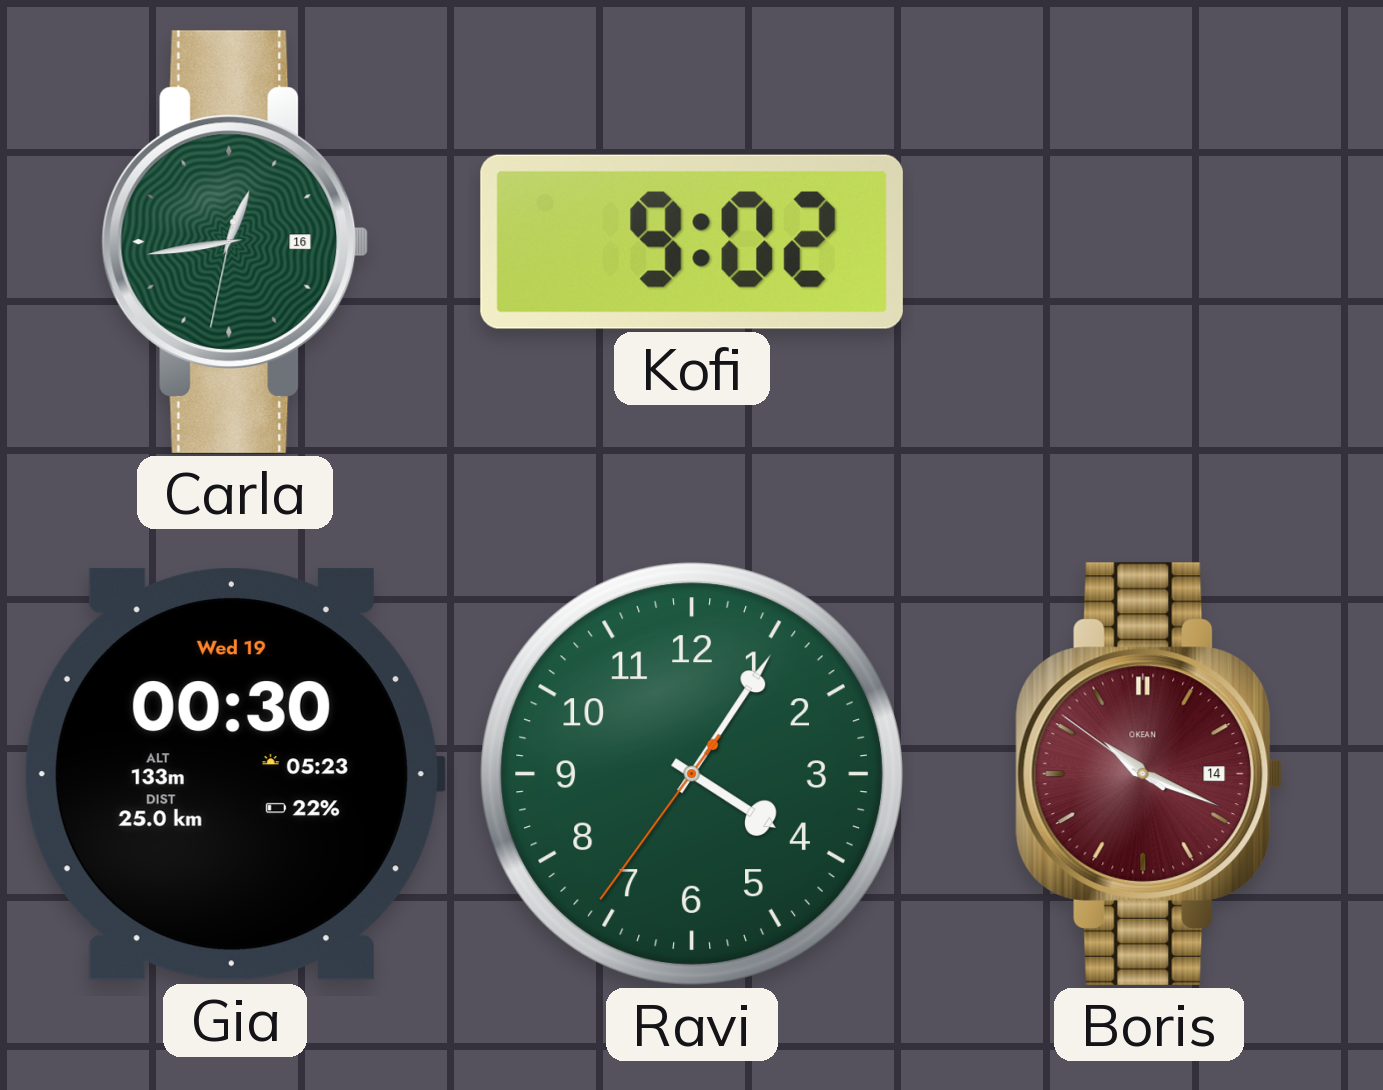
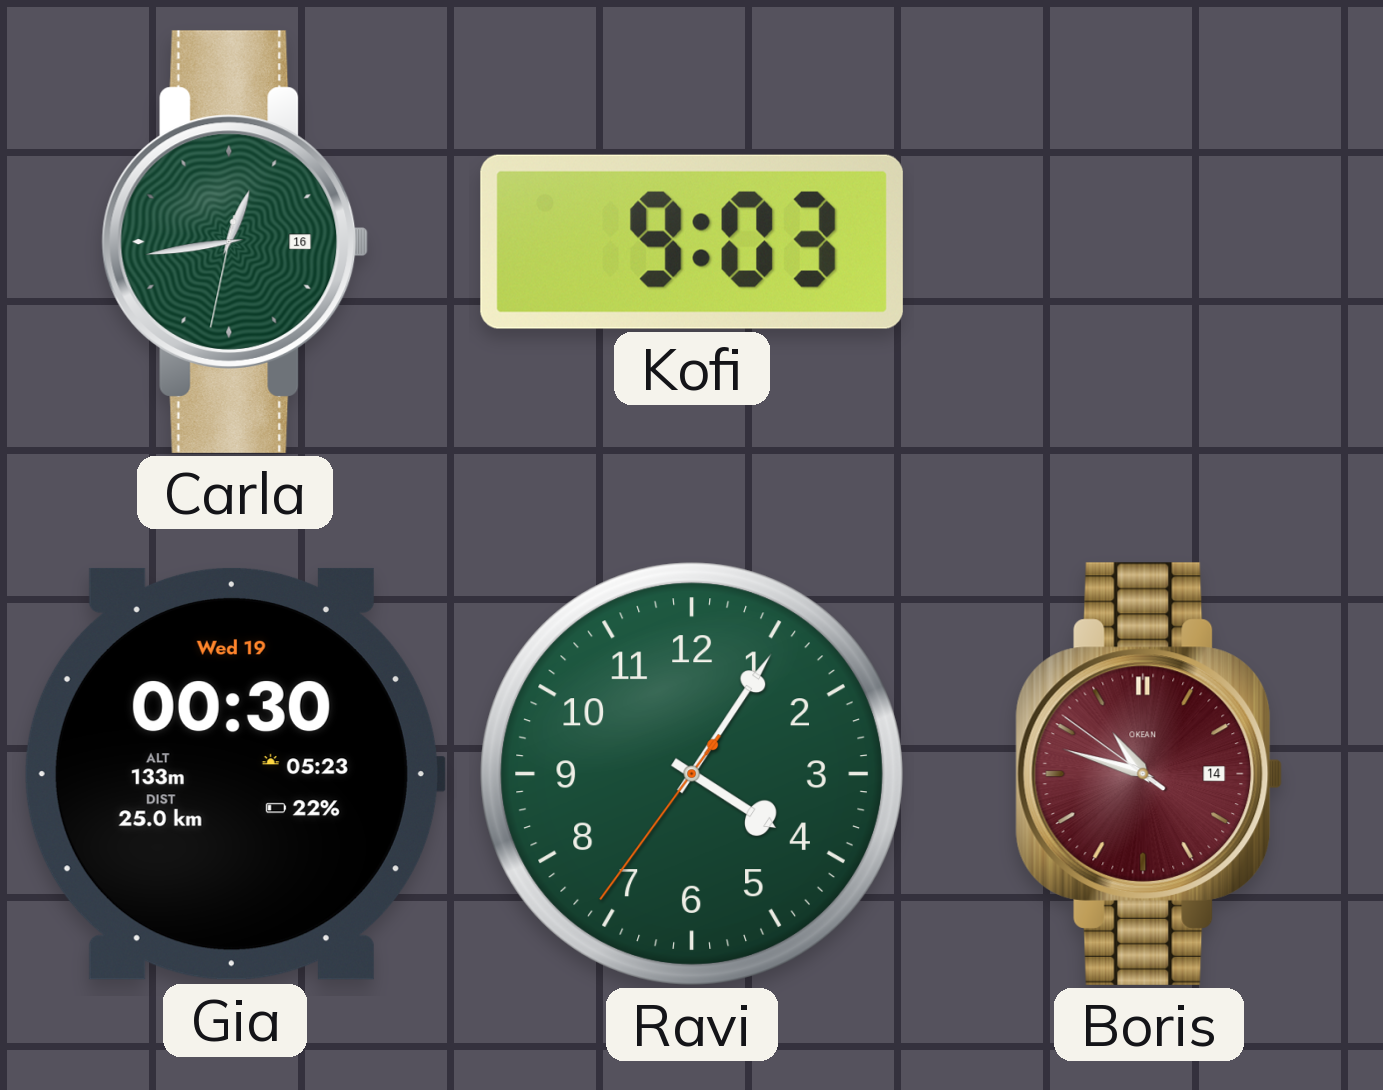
Kofi: 9:02 -> 9:03
Boris: 10:18 -> 10:47
